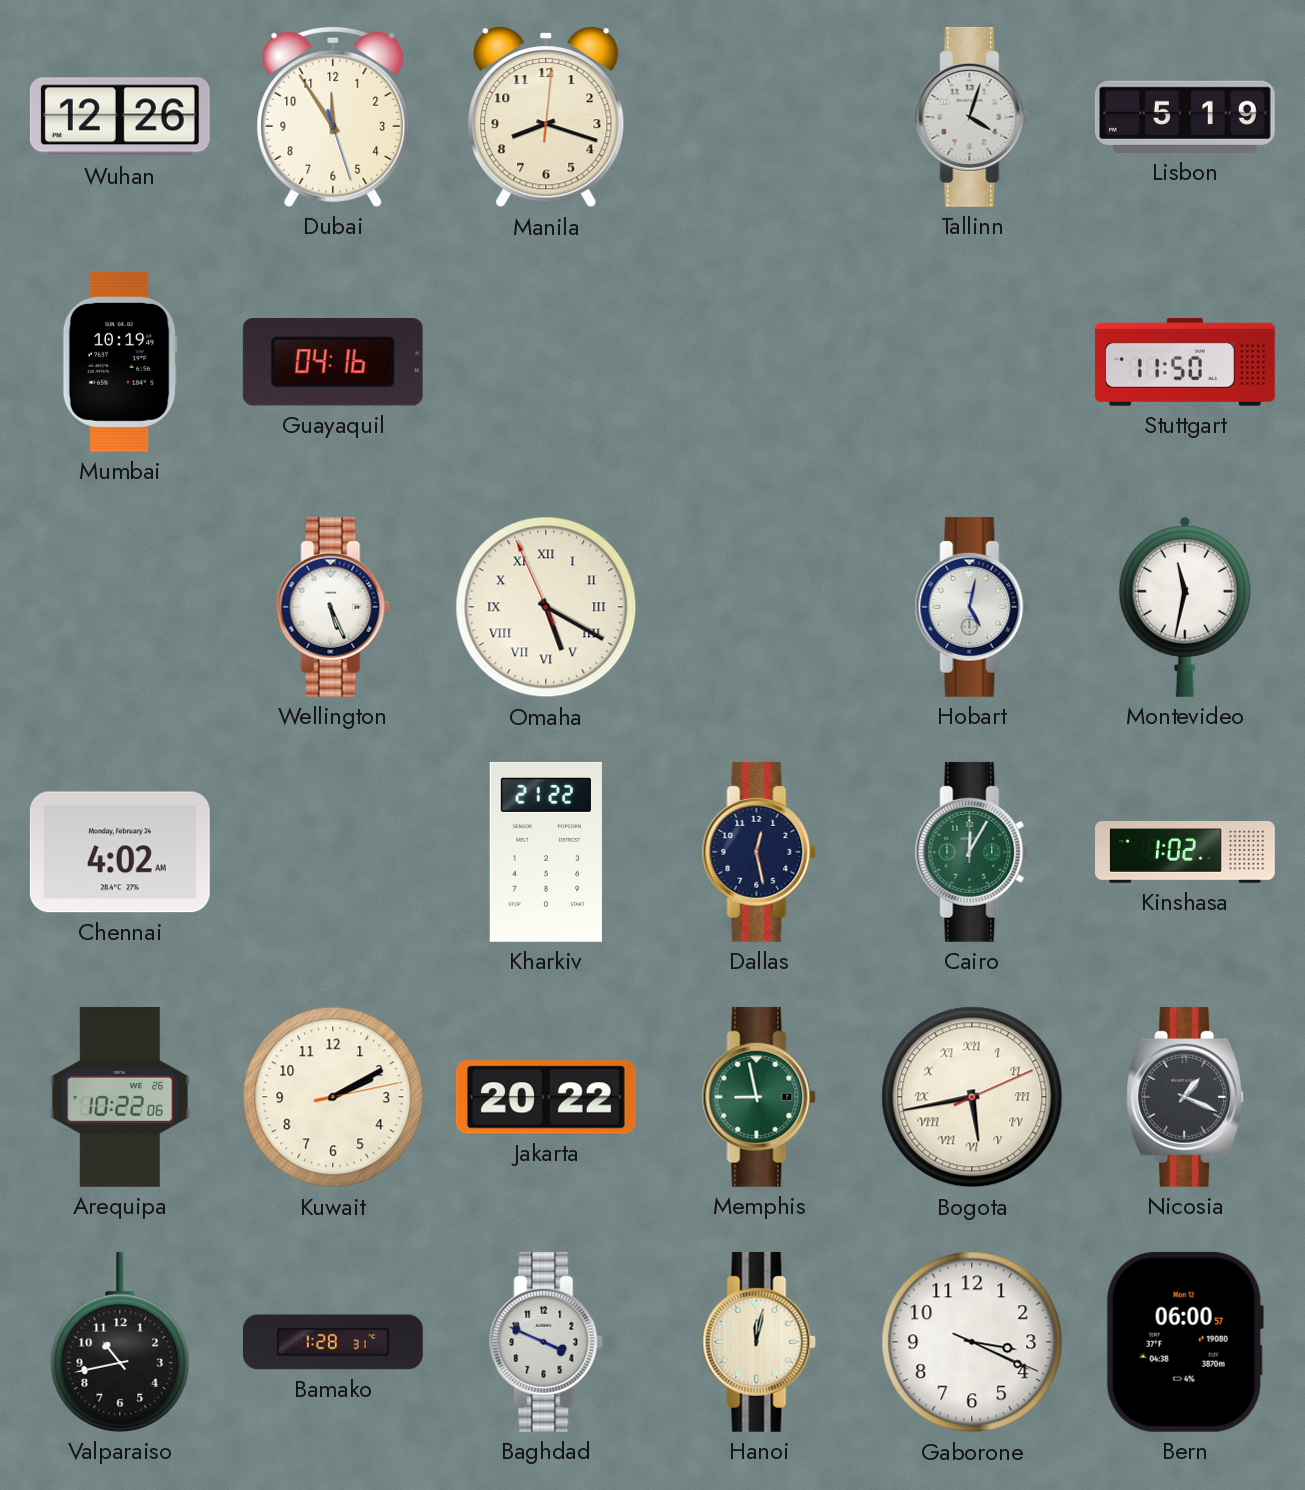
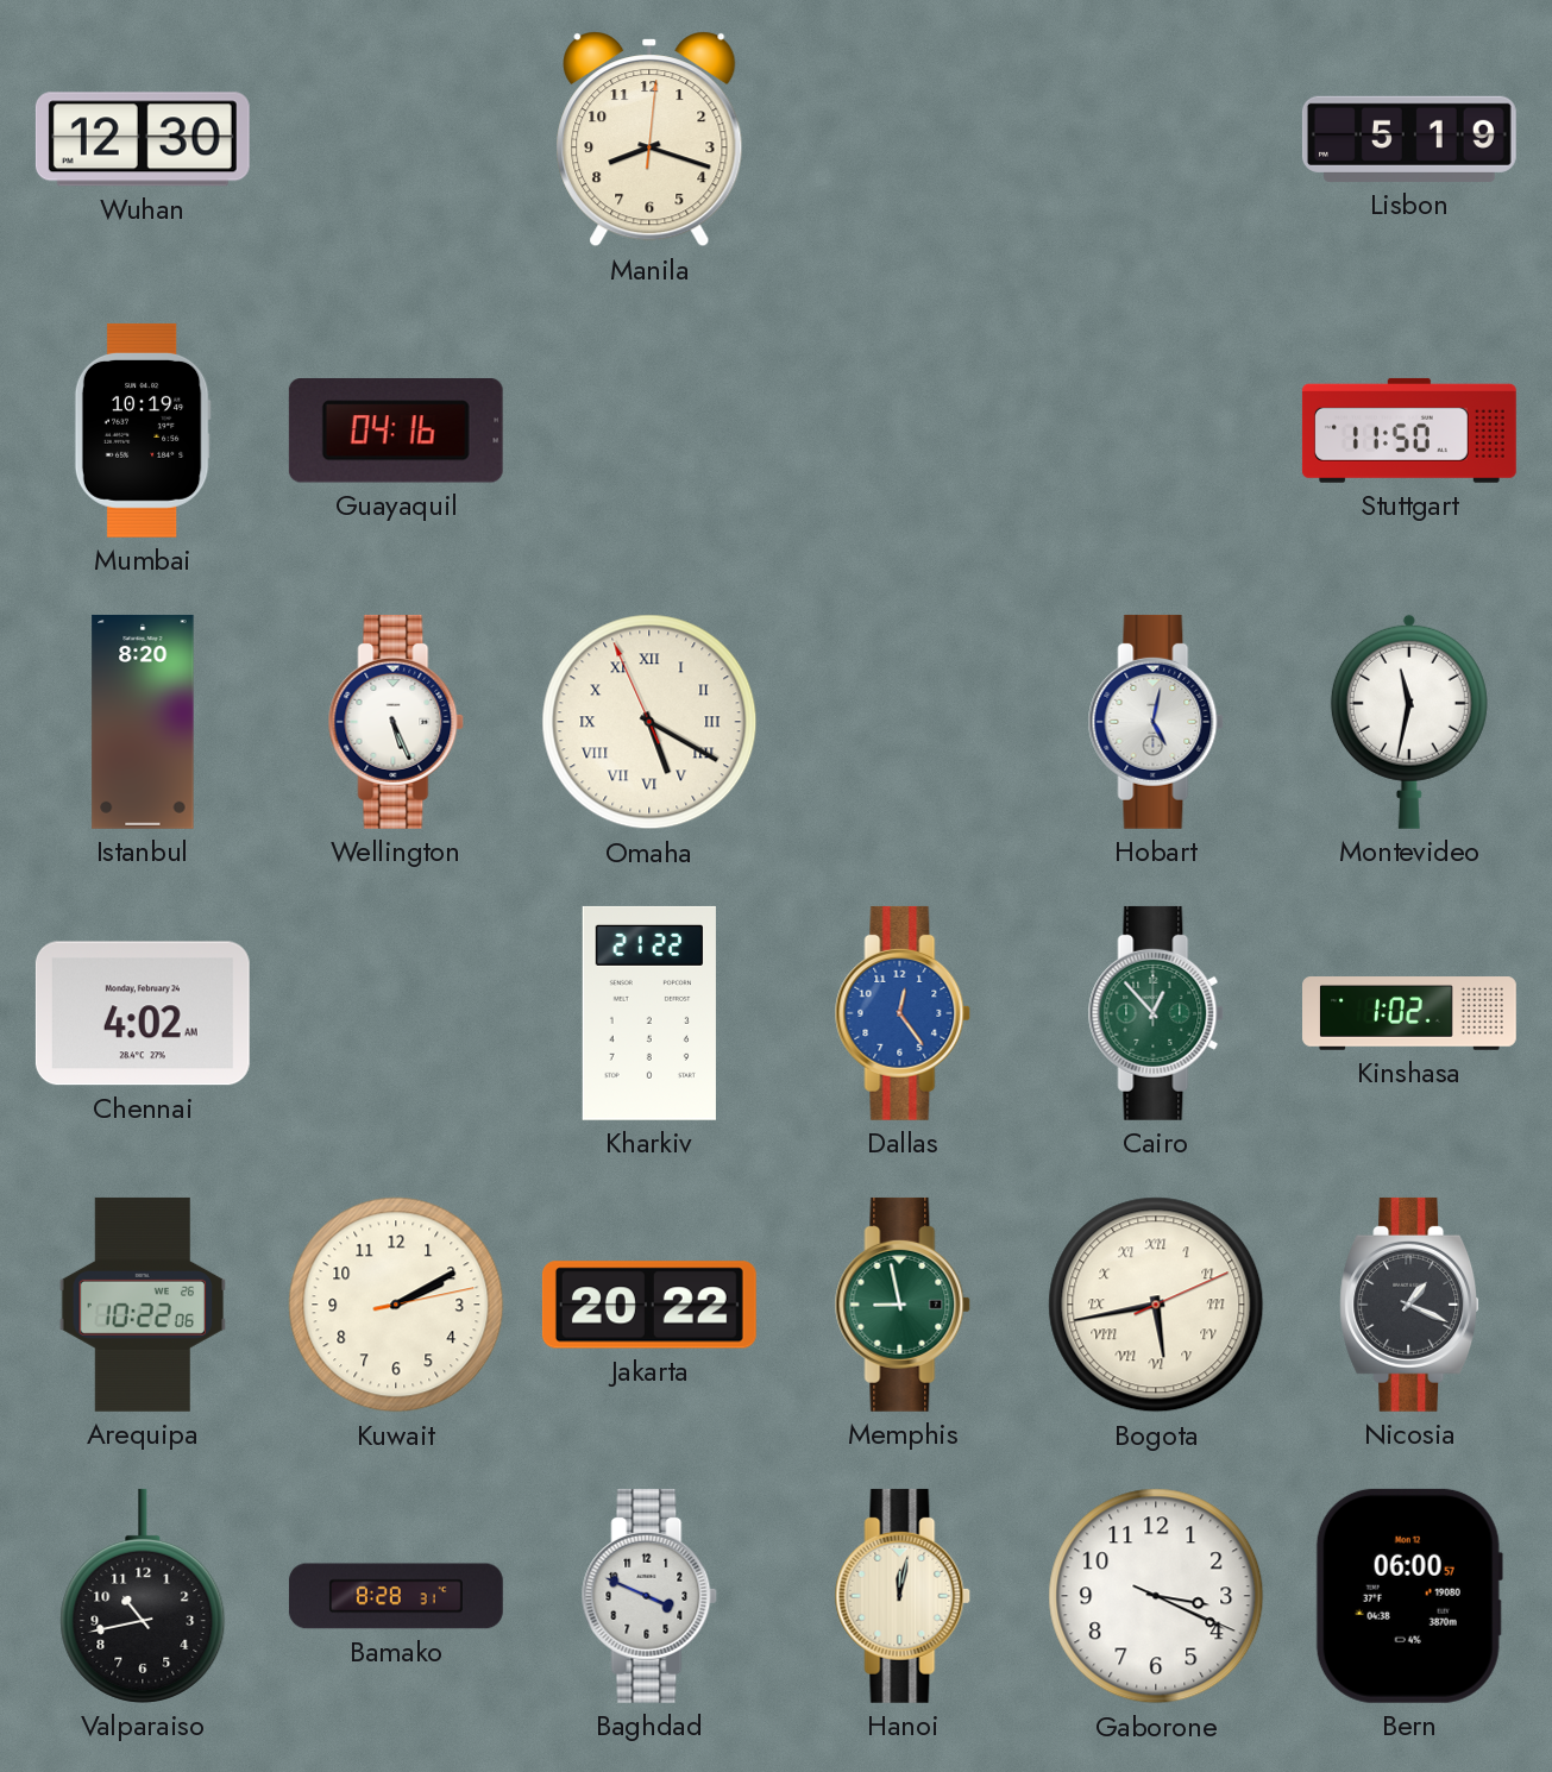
Wuhan: 12:26 -> 12:30
Dubai: 11:54 -> none
Tallinn: 4:03 -> none
Istanbul: none -> 8:20
Dallas: 12:28 -> 12:24
Dallas dial: navy -> blue
Cairo: 12:05 -> 12:53
Bamako: 1:28 -> 8:28
